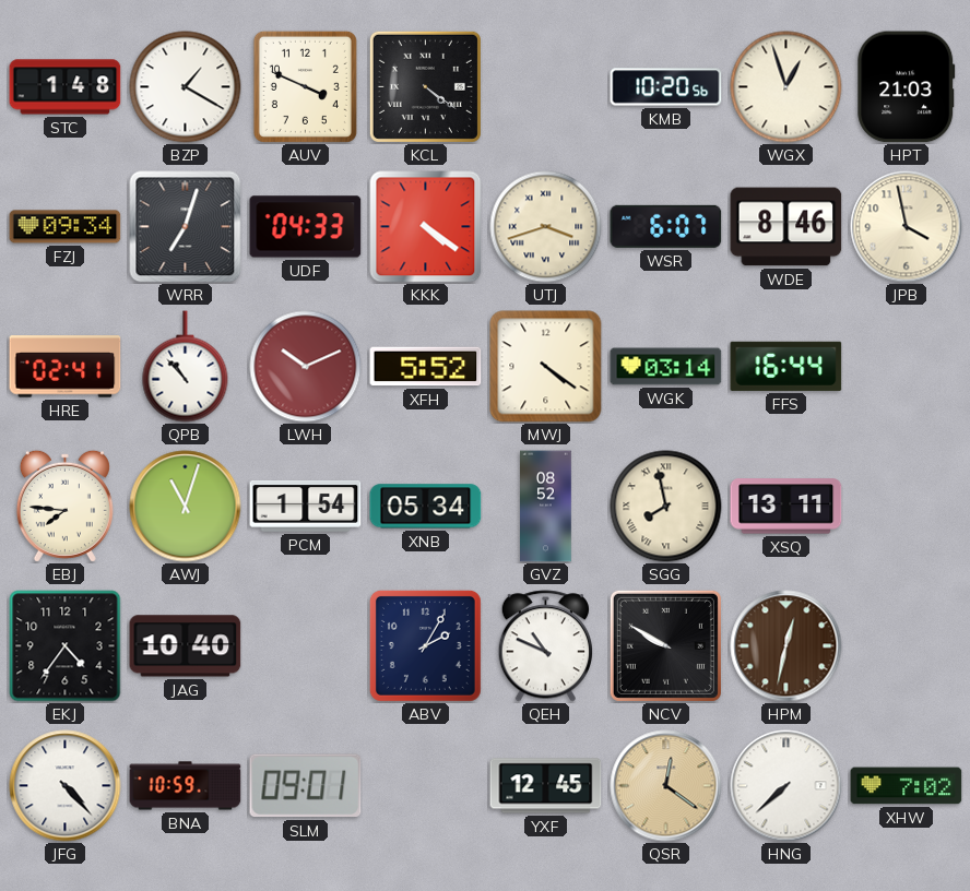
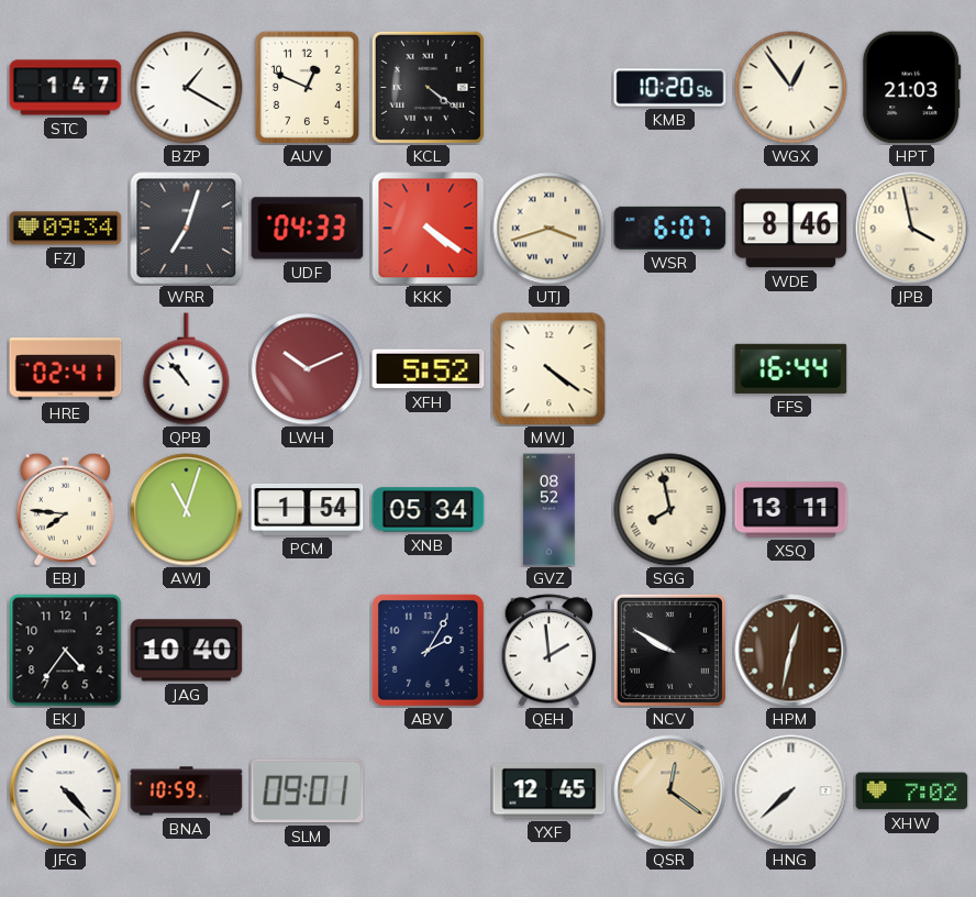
STC: 1:48 -> 1:47
AUV: 3:49 -> 12:49
WGX: 12:57 -> 12:54
WGK: 03:14 -> none
QEH: 10:49 -> 1:59
